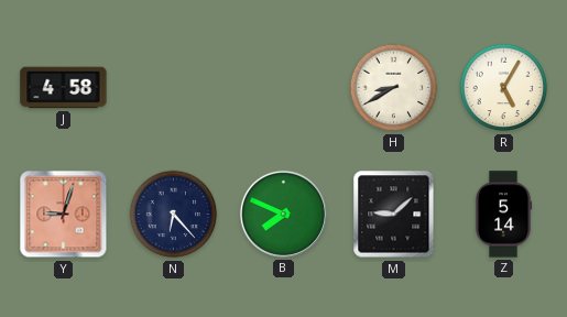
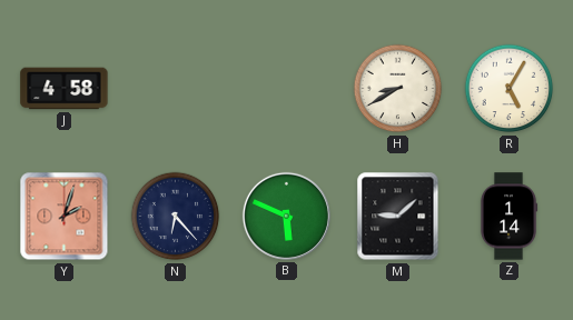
Y: 9:03 -> 2:03
B: 7:49 -> 5:49
Z: 5:14 -> 1:14
